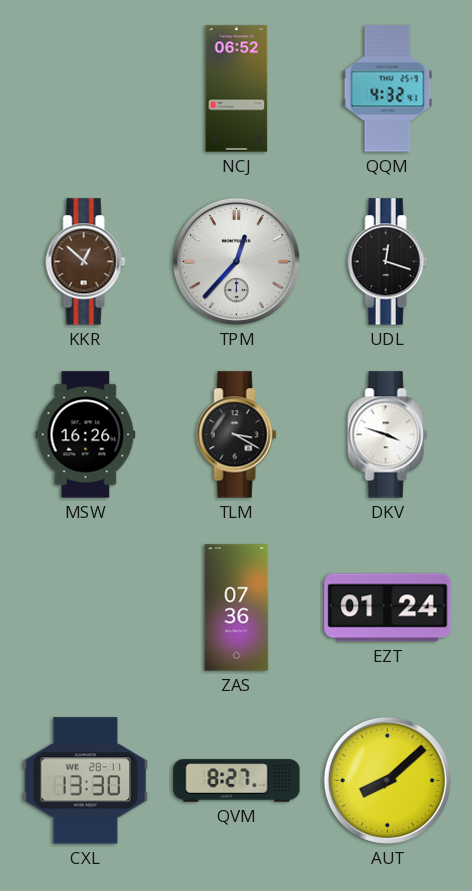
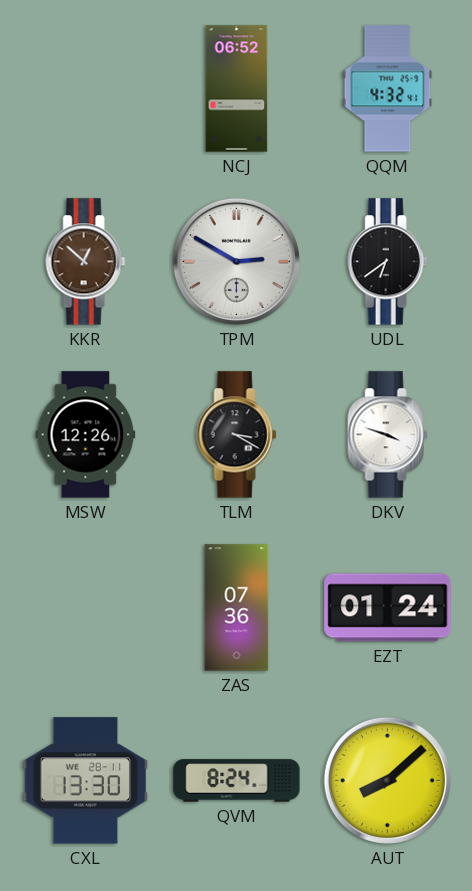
TPM: 12:37 -> 2:50
UDL: 12:18 -> 6:39
MSW: 16:26 -> 12:26
QVM: 8:27 -> 8:24
